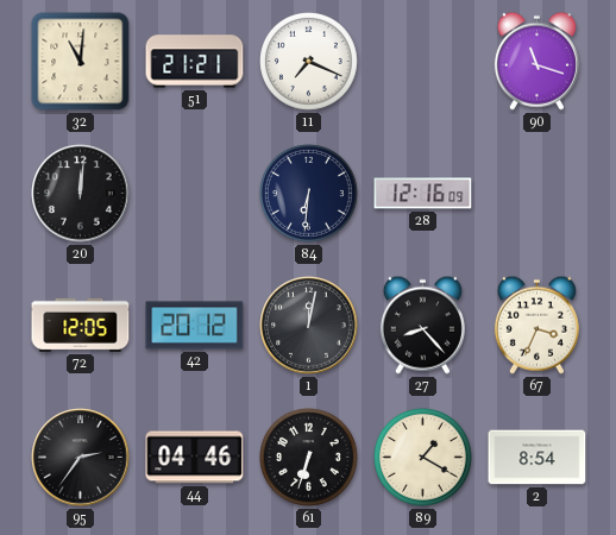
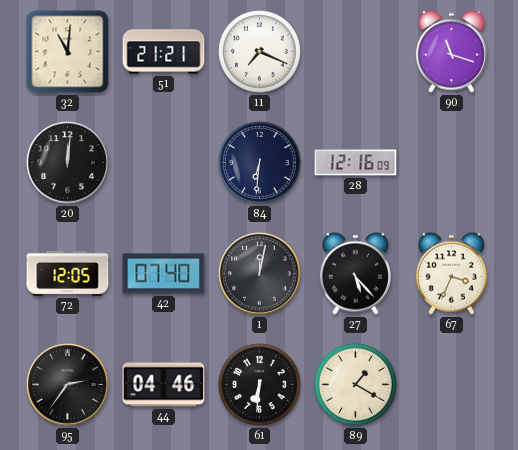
42: 20:12 -> 07:40
27: 8:23 -> 5:23
61: 6:33 -> 6:31
2: 8:54 -> none
